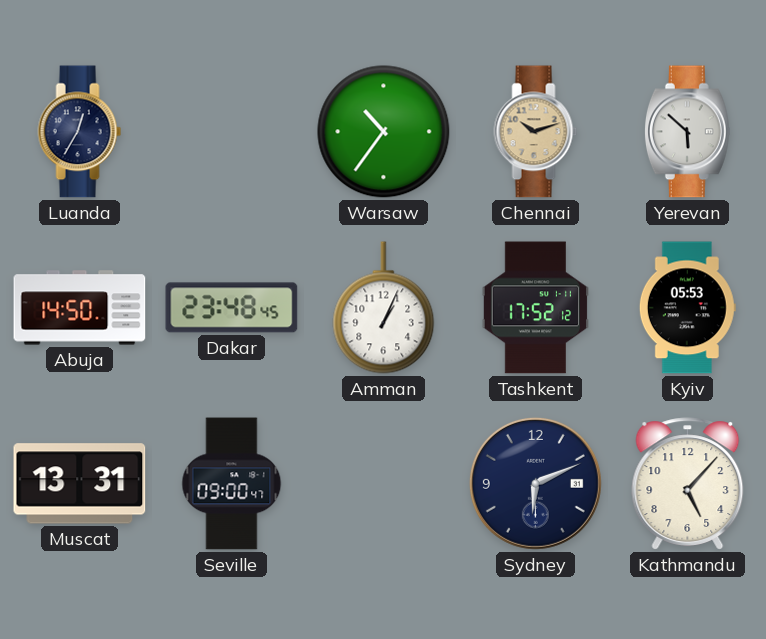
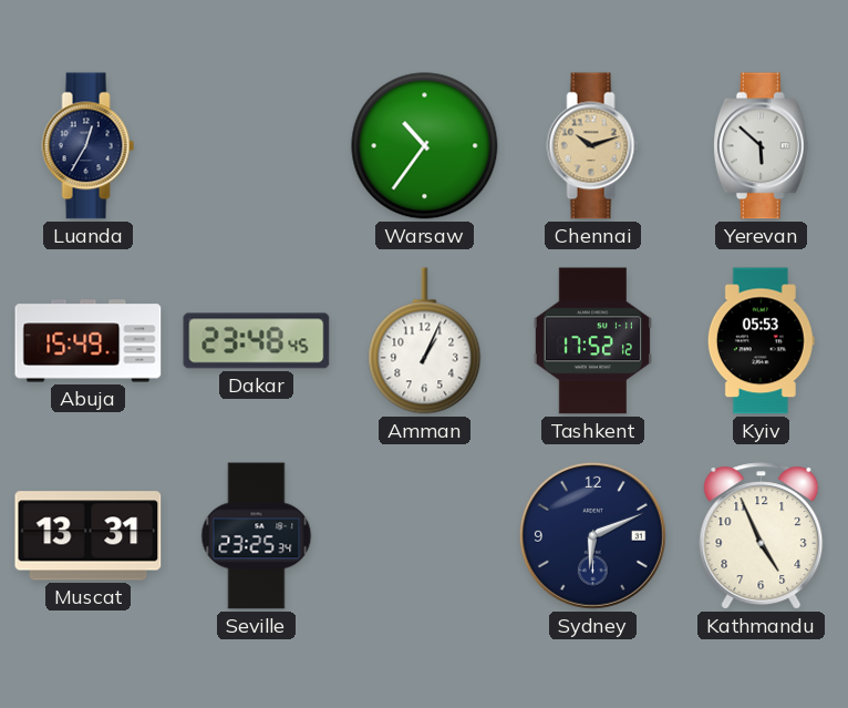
Abuja: 14:50 -> 15:49
Seville: 09:00 -> 23:25
Kathmandu: 5:07 -> 4:56
